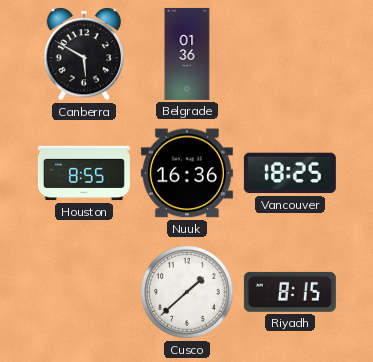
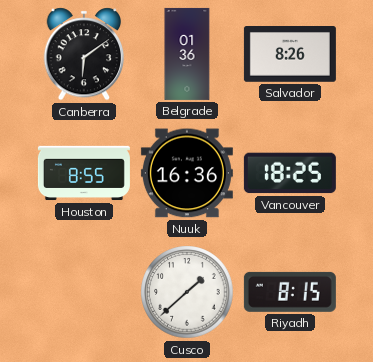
Canberra: 5:50 -> 6:09
Salvador: none -> 8:26
